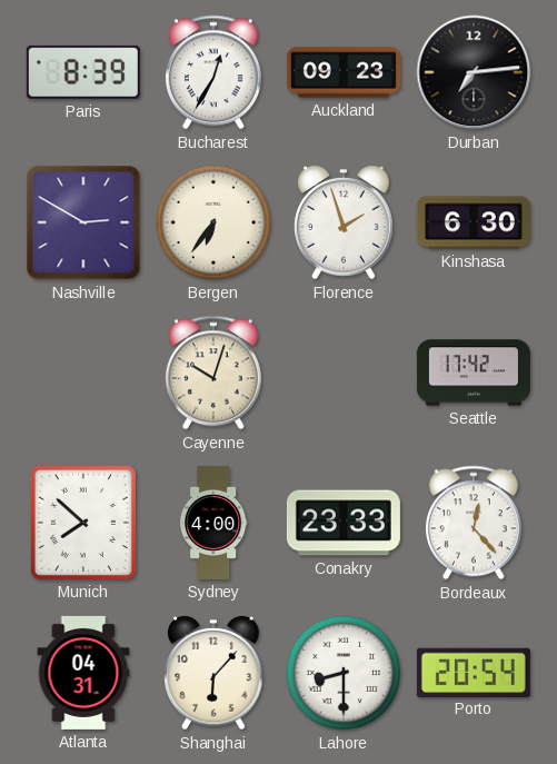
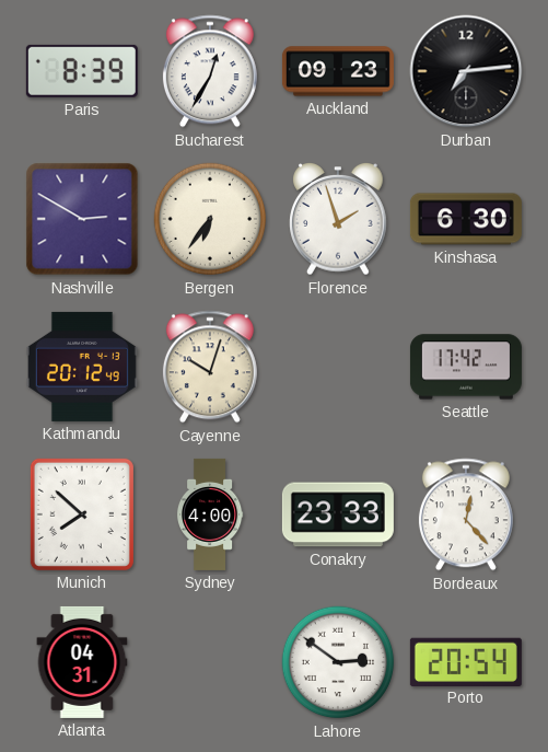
Kathmandu: none -> 20:12
Shanghai: 6:07 -> none
Lahore: 8:30 -> 2:51
